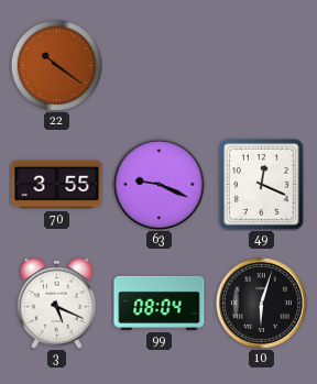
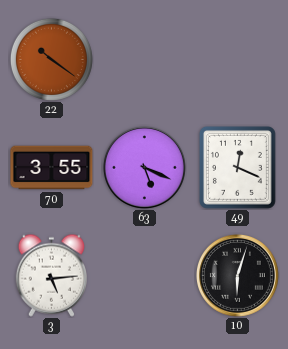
63: 9:19 -> 5:19
3: 5:19 -> 5:14
99: 08:04 -> none
